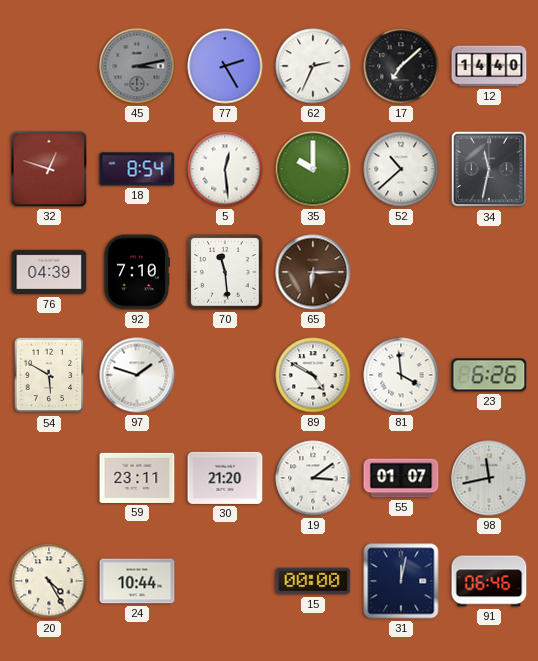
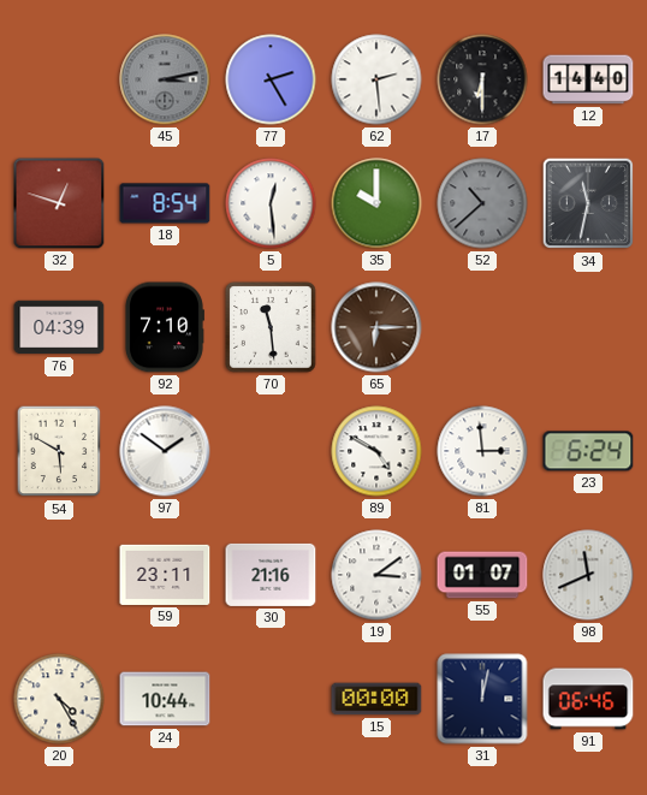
62: 2:34 -> 2:29
17: 7:08 -> 6:30
52 dial: white -> grey
97: 1:48 -> 1:51
81: 3:59 -> 2:59
23: 6:26 -> 6:24
30: 21:20 -> 21:16
98: 11:43 -> 11:41
